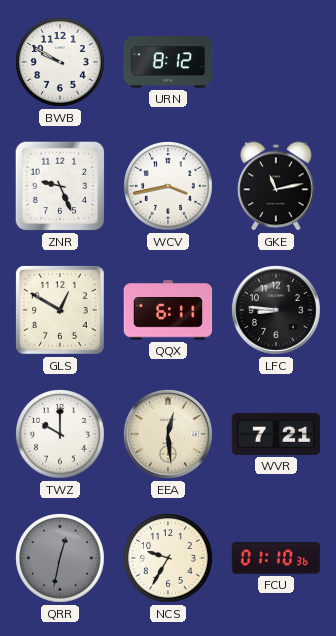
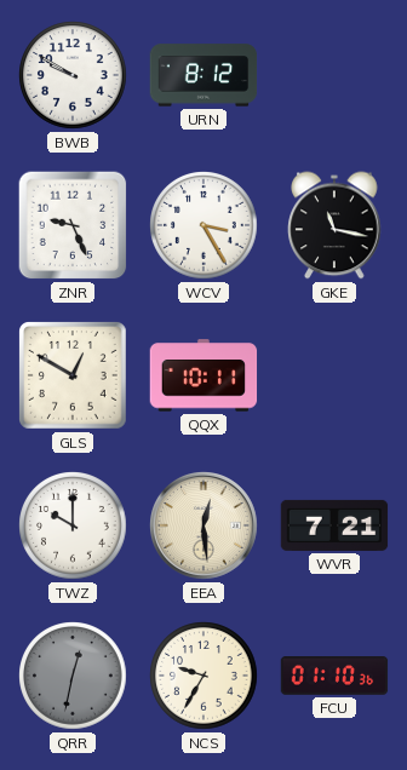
WCV: 3:43 -> 3:25
GKE: 11:13 -> 11:17
QQX: 6:11 -> 10:11
LFC: 8:46 -> none
